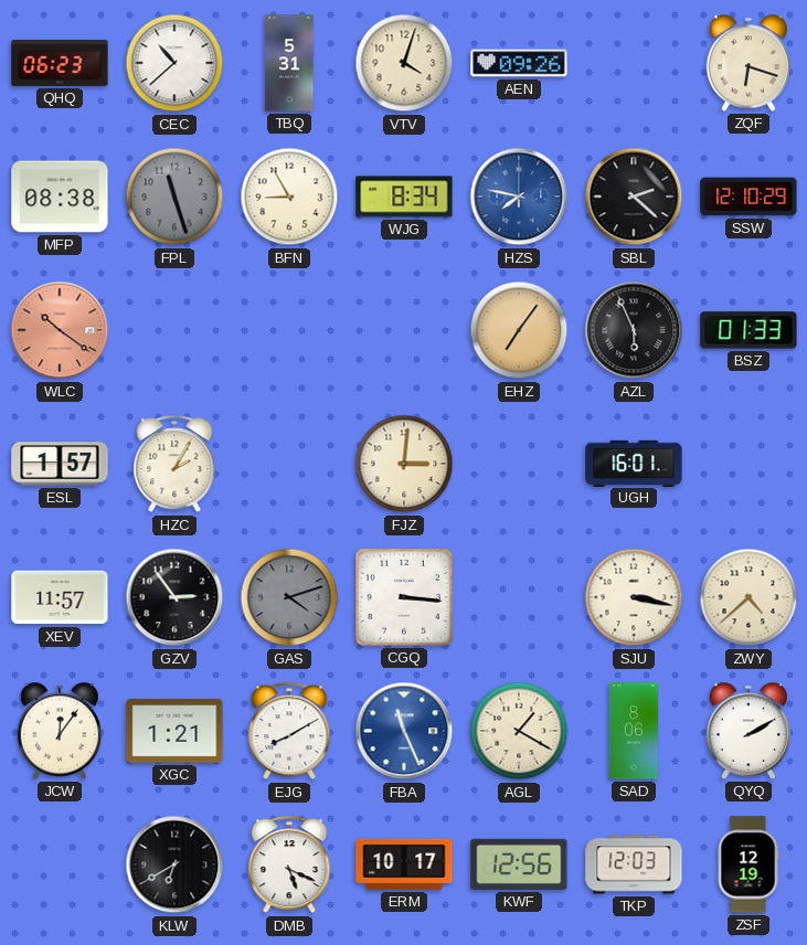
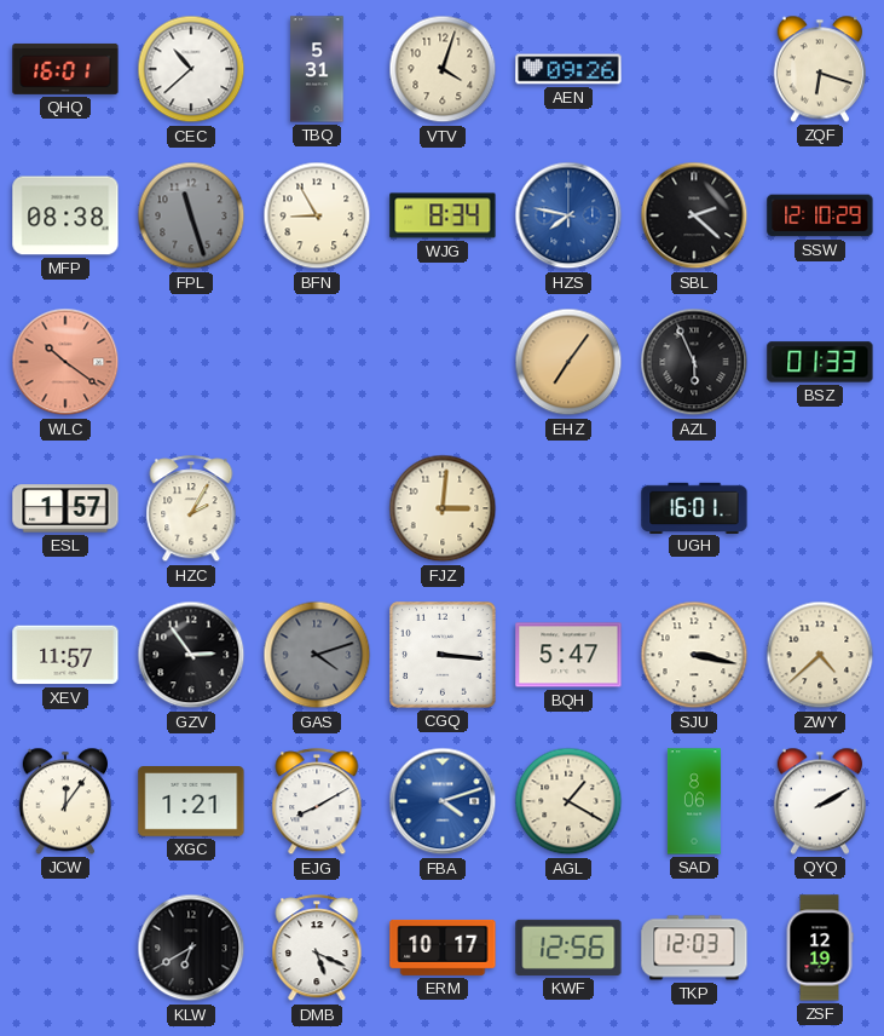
QHQ: 06:23 -> 16:01
BQH: none -> 5:47
FBA: 11:26 -> 4:12
